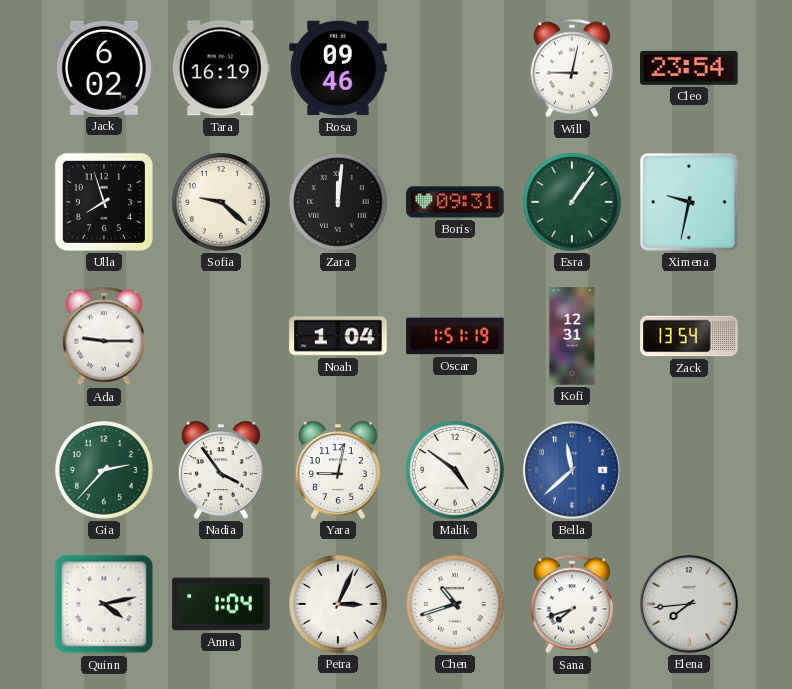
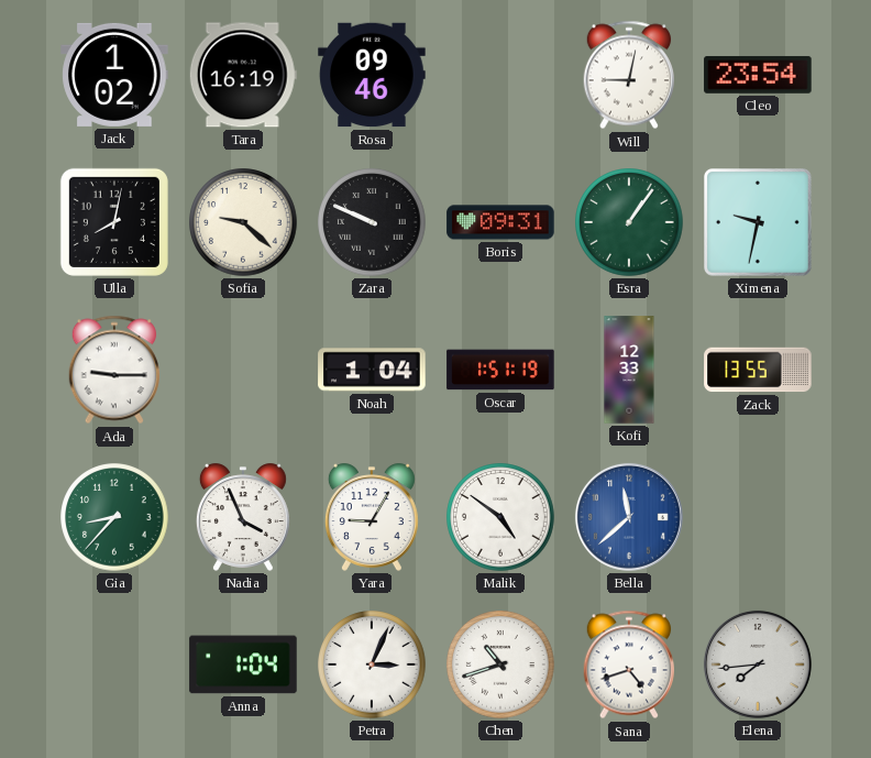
Jack: 6:02 -> 1:02
Ulla: 7:57 -> 8:02
Zara: 12:01 -> 9:49
Kofi: 12:31 -> 12:33
Zack: 13:54 -> 13:55
Gia: 2:37 -> 8:37
Nadia: 3:54 -> 3:56
Yara: 9:02 -> 9:05
Quinn: 4:13 -> none
Sana: 7:42 -> 4:42
